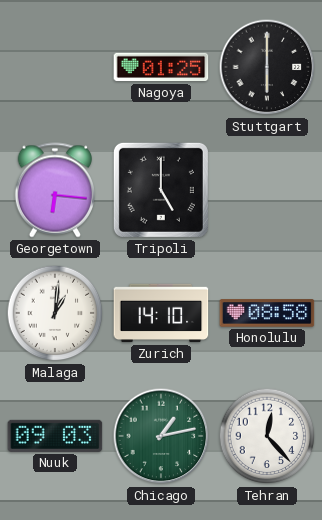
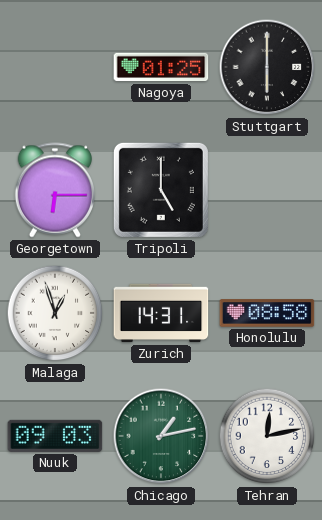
Georgetown: 6:16 -> 6:15
Malaga: 1:01 -> 12:57
Zurich: 14:10 -> 14:31
Tehran: 12:23 -> 12:13
